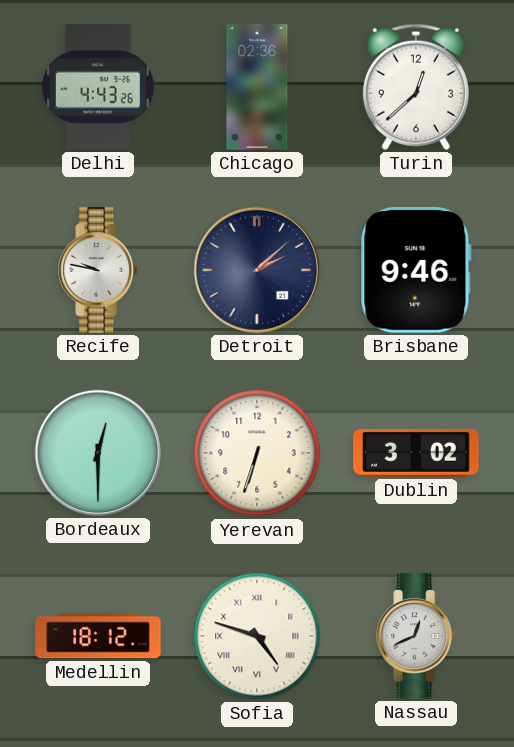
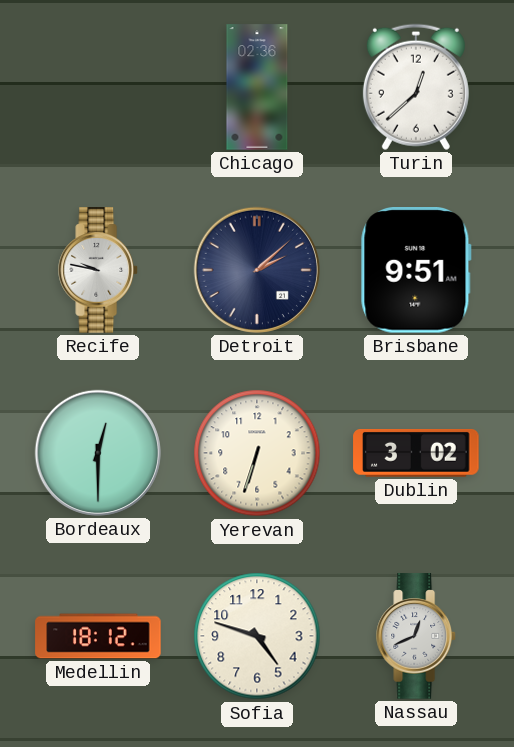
Delhi: 4:43 -> none
Brisbane: 9:46 -> 9:51
Sofia numerals: Roman -> Arabic
